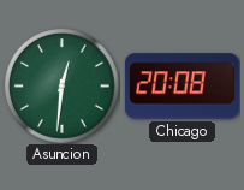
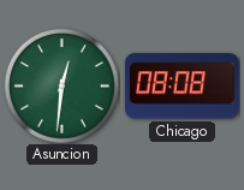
Chicago: 20:08 -> 08:08
